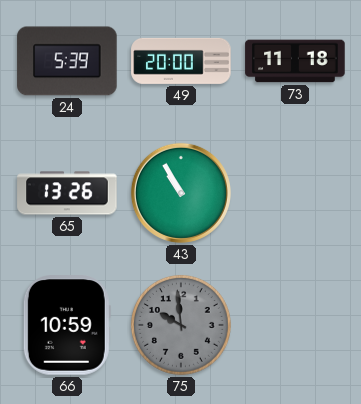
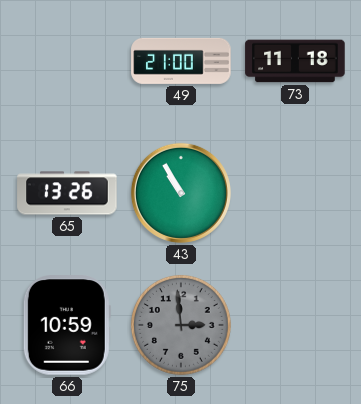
24: 5:39 -> none
49: 20:00 -> 21:00
75: 9:59 -> 2:59
